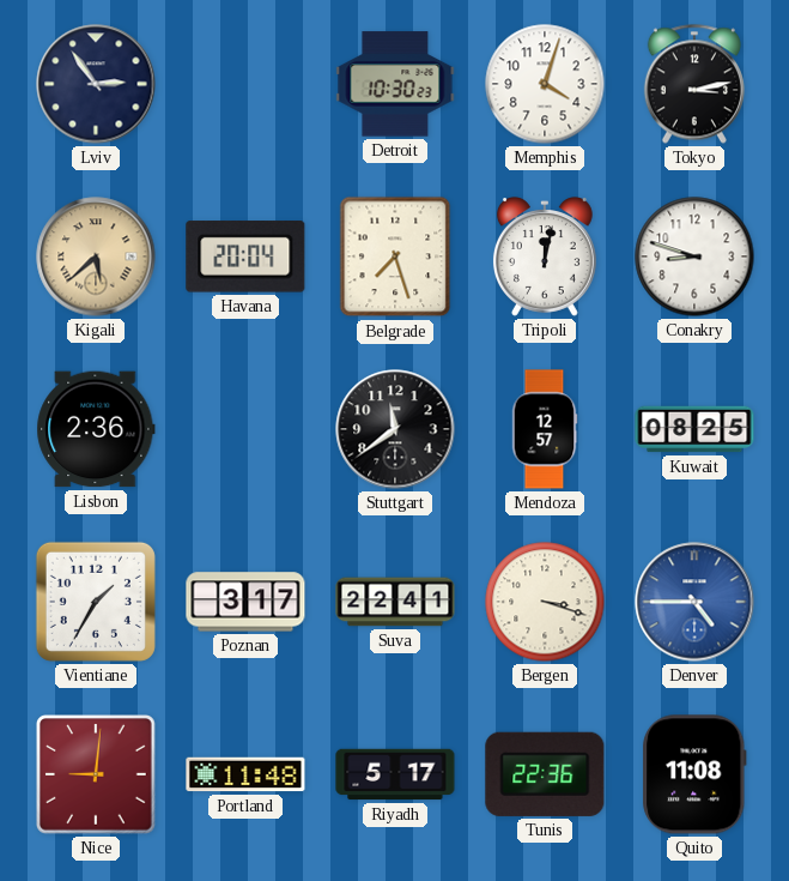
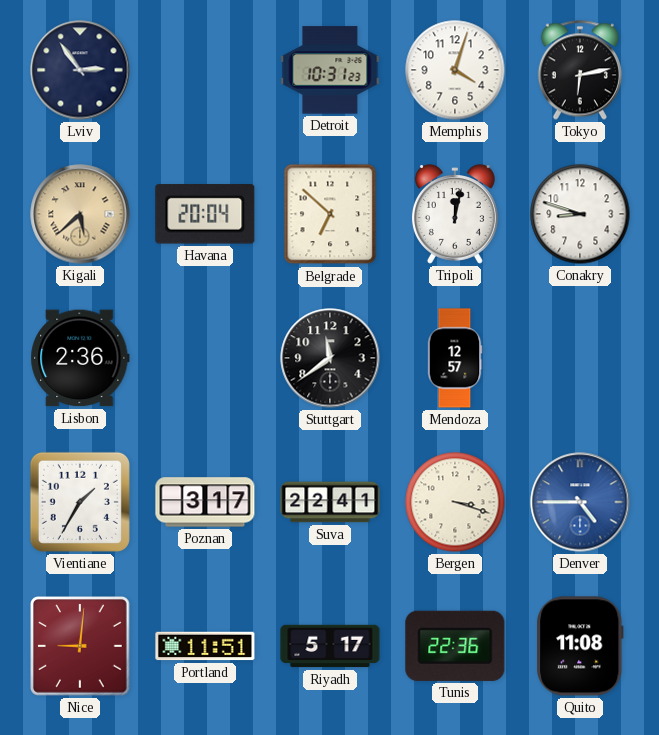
Detroit: 10:30 -> 10:31
Tokyo: 3:13 -> 6:13
Belgrade: 7:27 -> 6:52
Kuwait: 08:25 -> none
Portland: 11:48 -> 11:51
